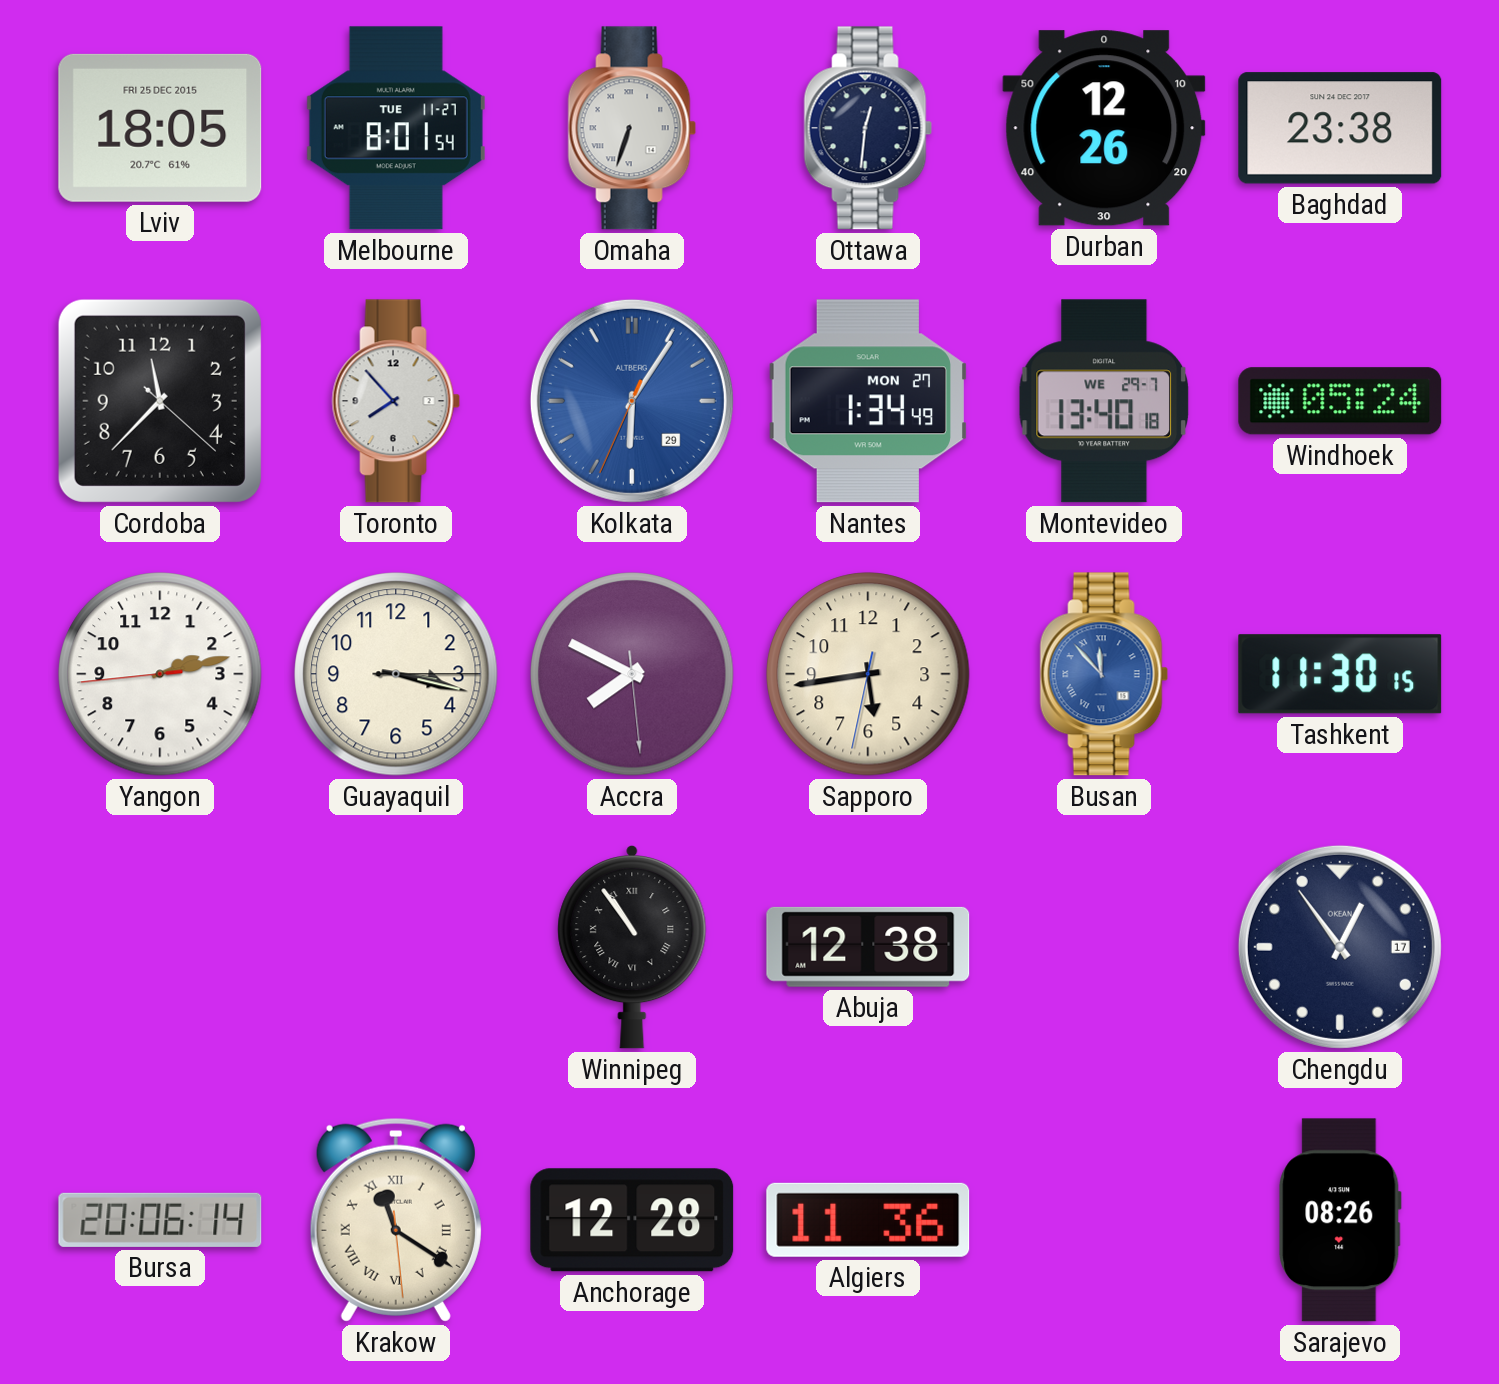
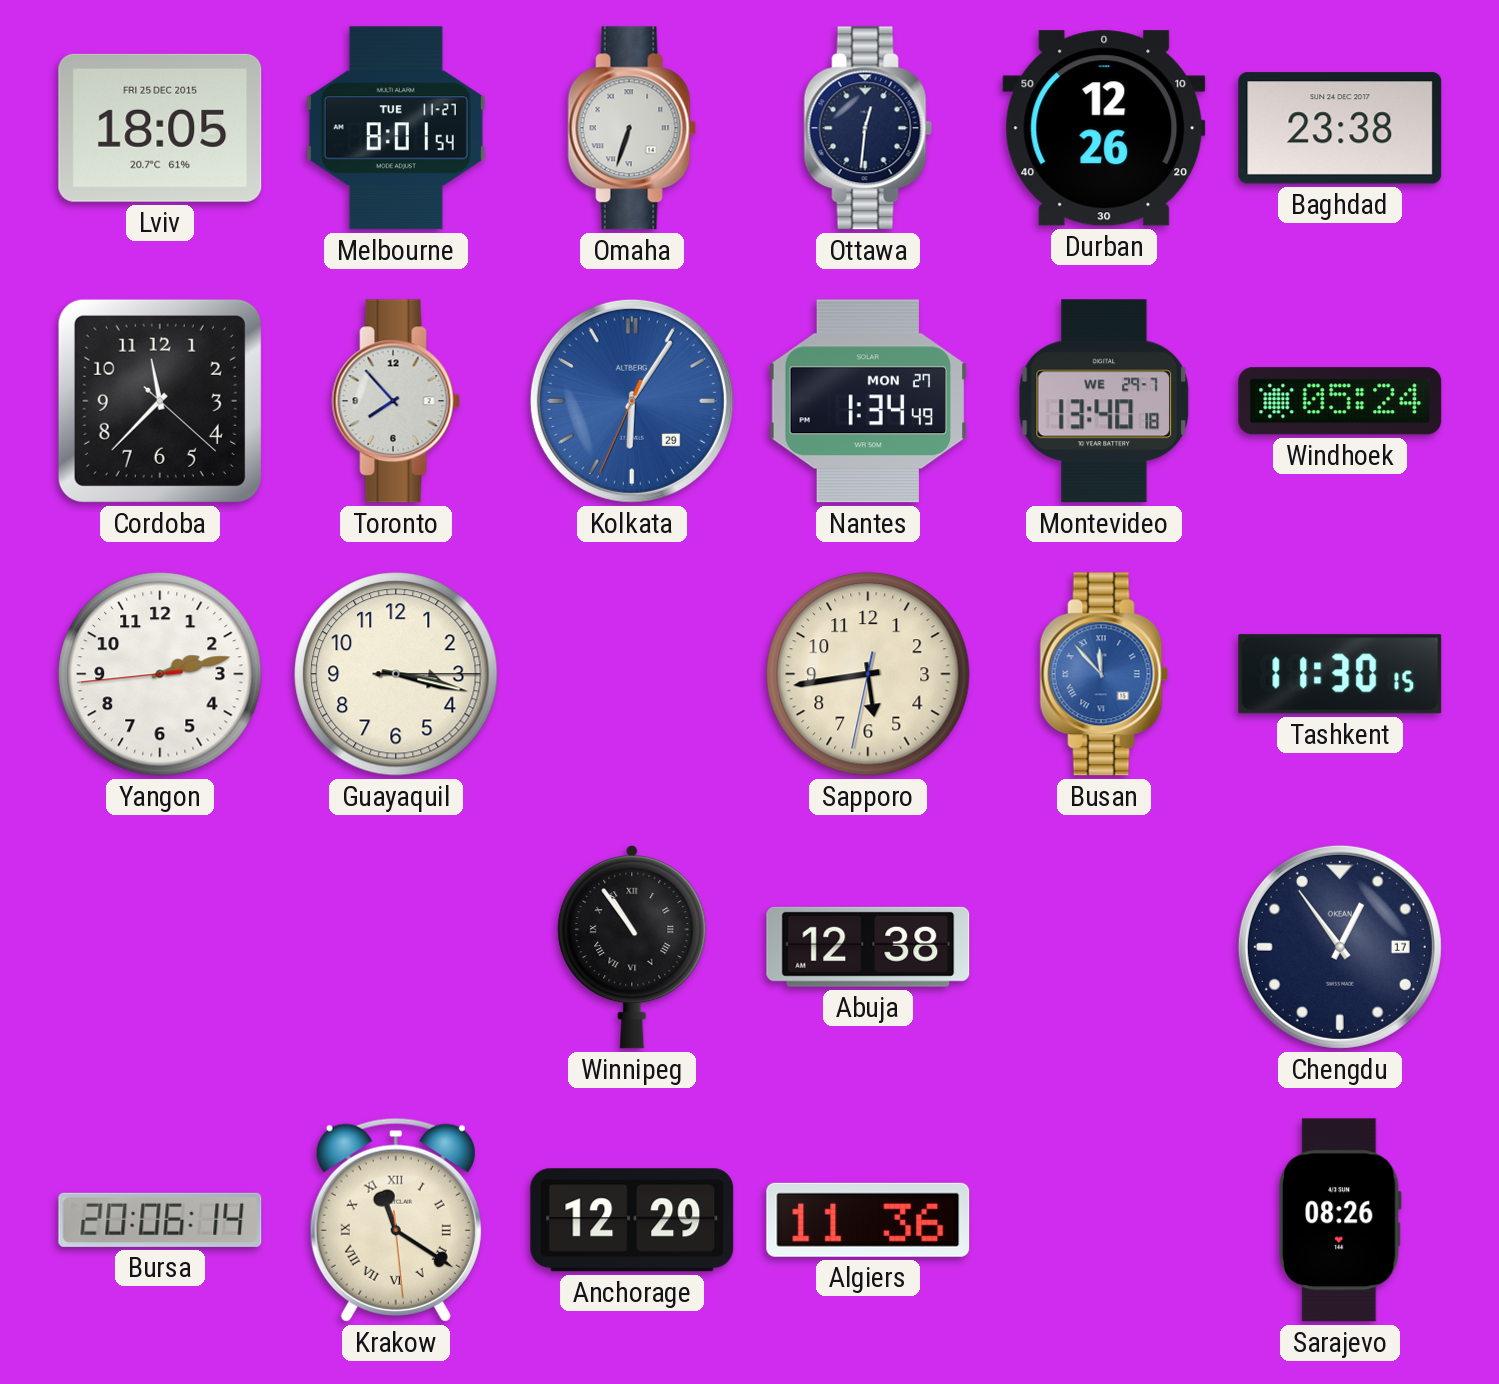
Accra: 7:49 -> none
Anchorage: 12:28 -> 12:29
